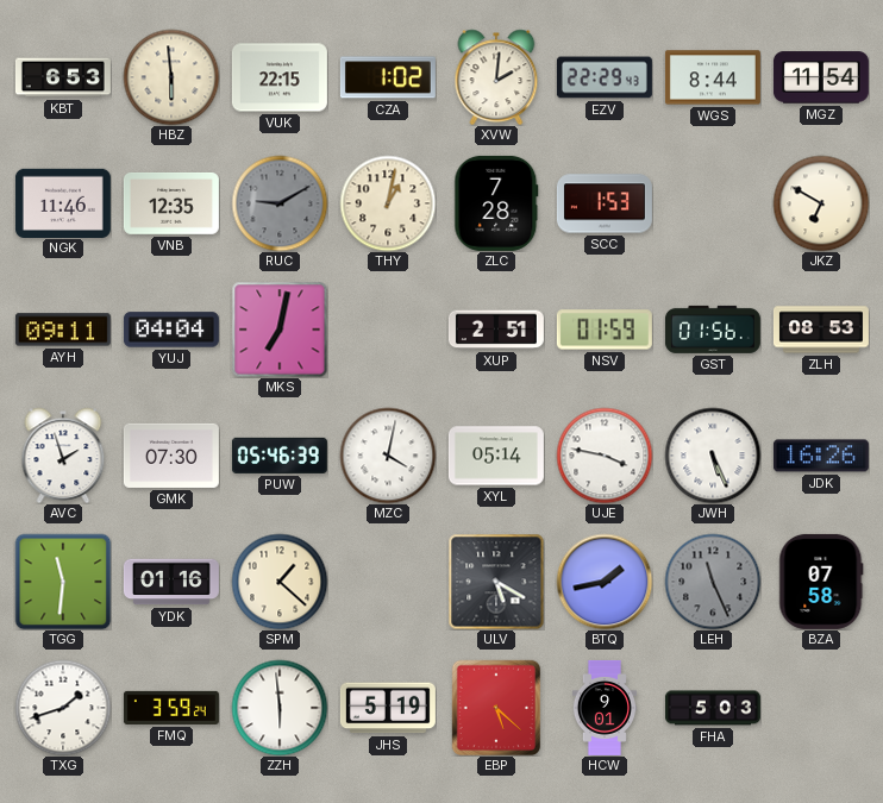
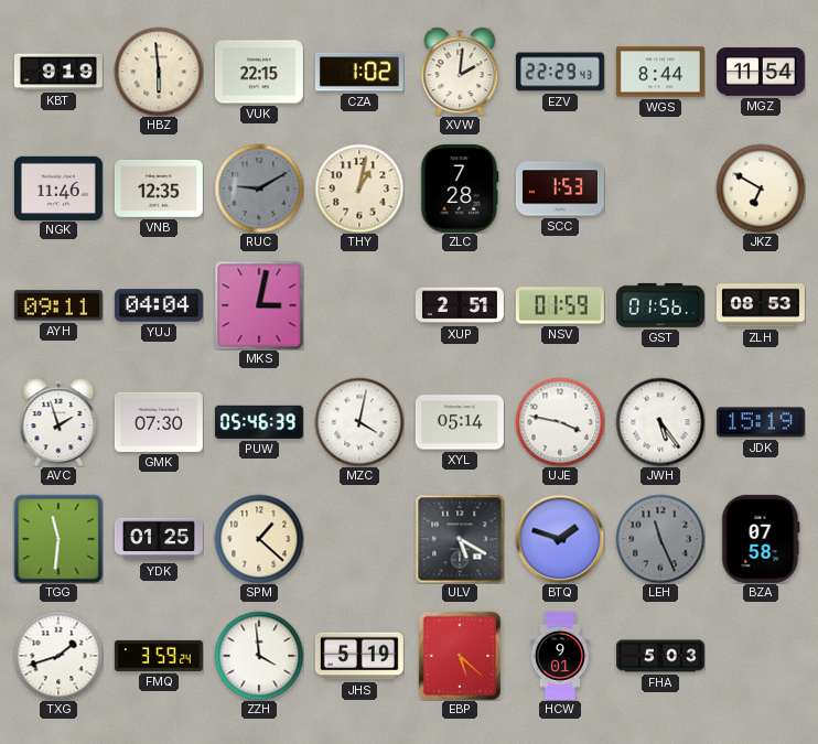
KBT: 6:53 -> 9:19
MKS: 7:02 -> 3:02
JWH: 5:26 -> 5:24
JDK: 16:26 -> 15:19
YDK: 01:16 -> 01:25
BTQ: 1:43 -> 1:48
ZZH: 5:59 -> 3:59
